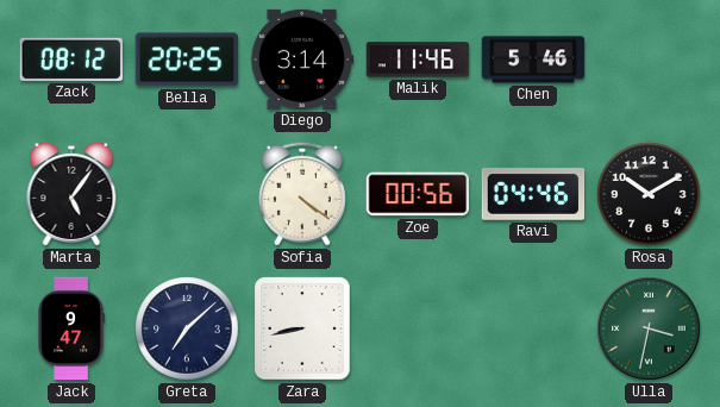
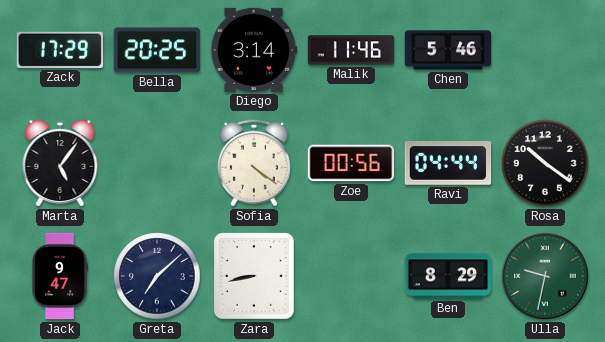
Zack: 08:12 -> 17:29
Ravi: 04:46 -> 04:44
Rosa: 10:10 -> 10:21
Ben: none -> 8:29
Ulla: 3:32 -> 9:32
